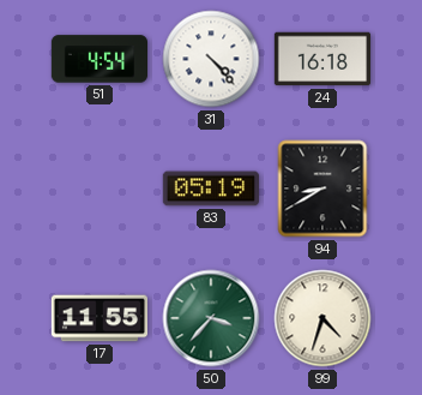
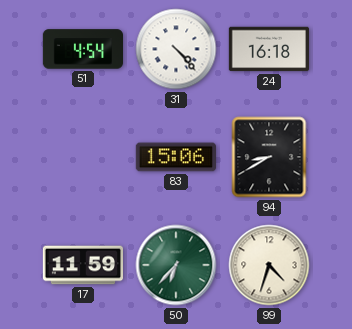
83: 05:19 -> 15:06
17: 11:55 -> 11:59
50: 3:37 -> 6:37
